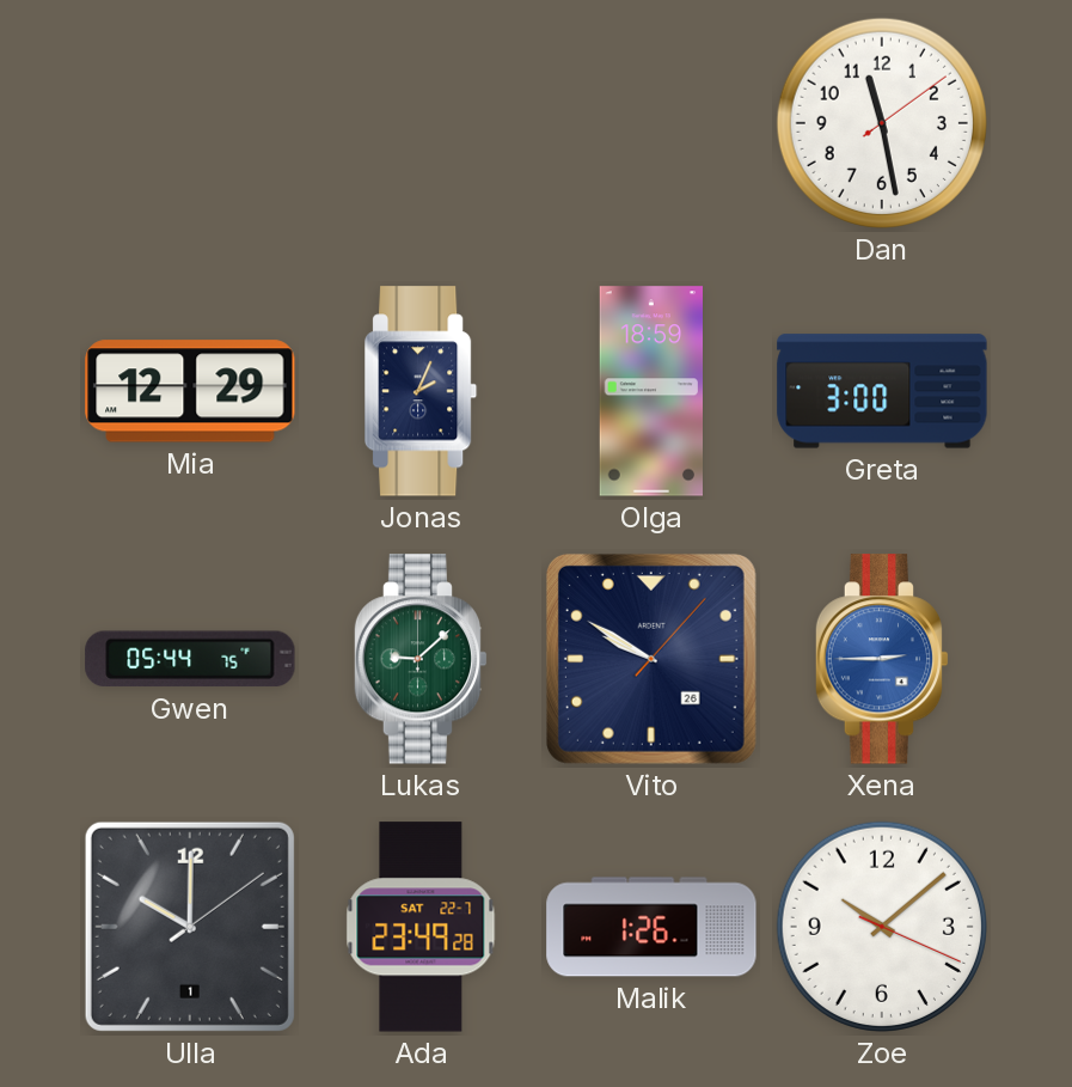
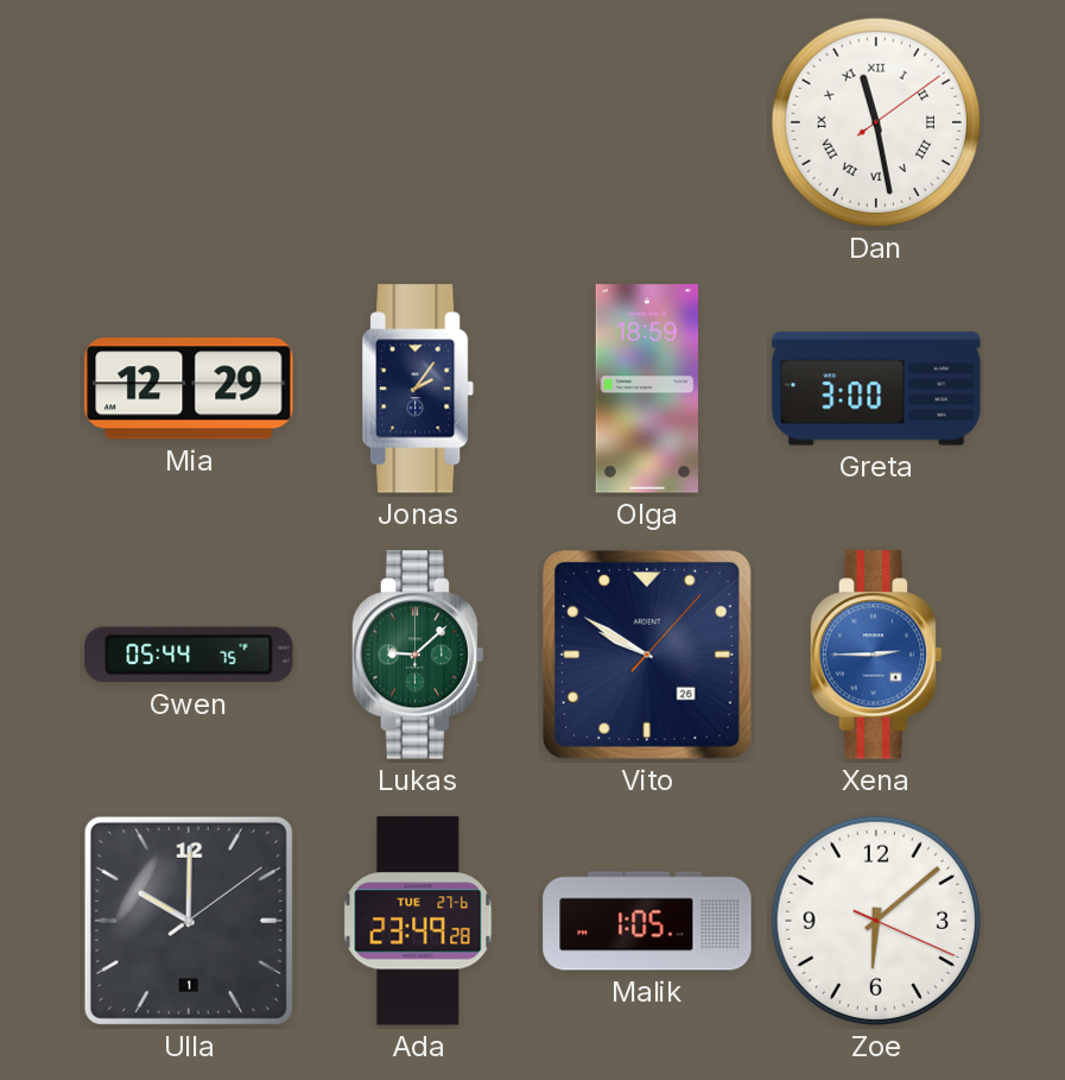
Dan numerals: Arabic -> Roman
Jonas: 2:04 -> 2:06
Ada date: SAT 22-7 -> TUE 27-6
Malik: 1:26 -> 1:05
Zoe: 10:08 -> 6:08
